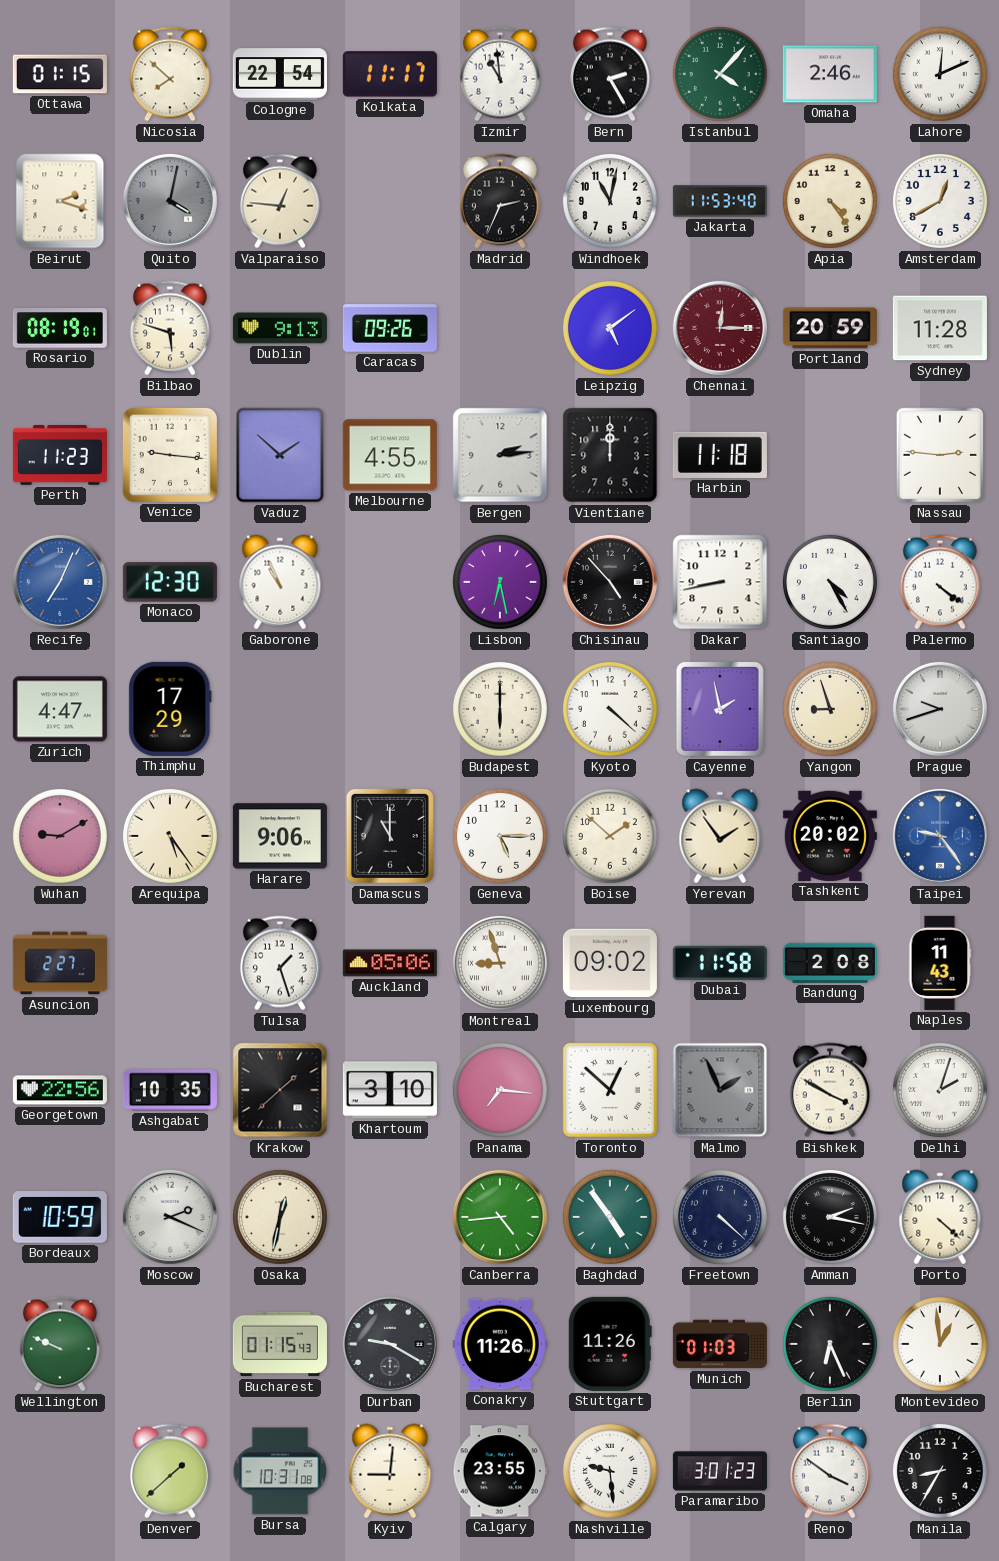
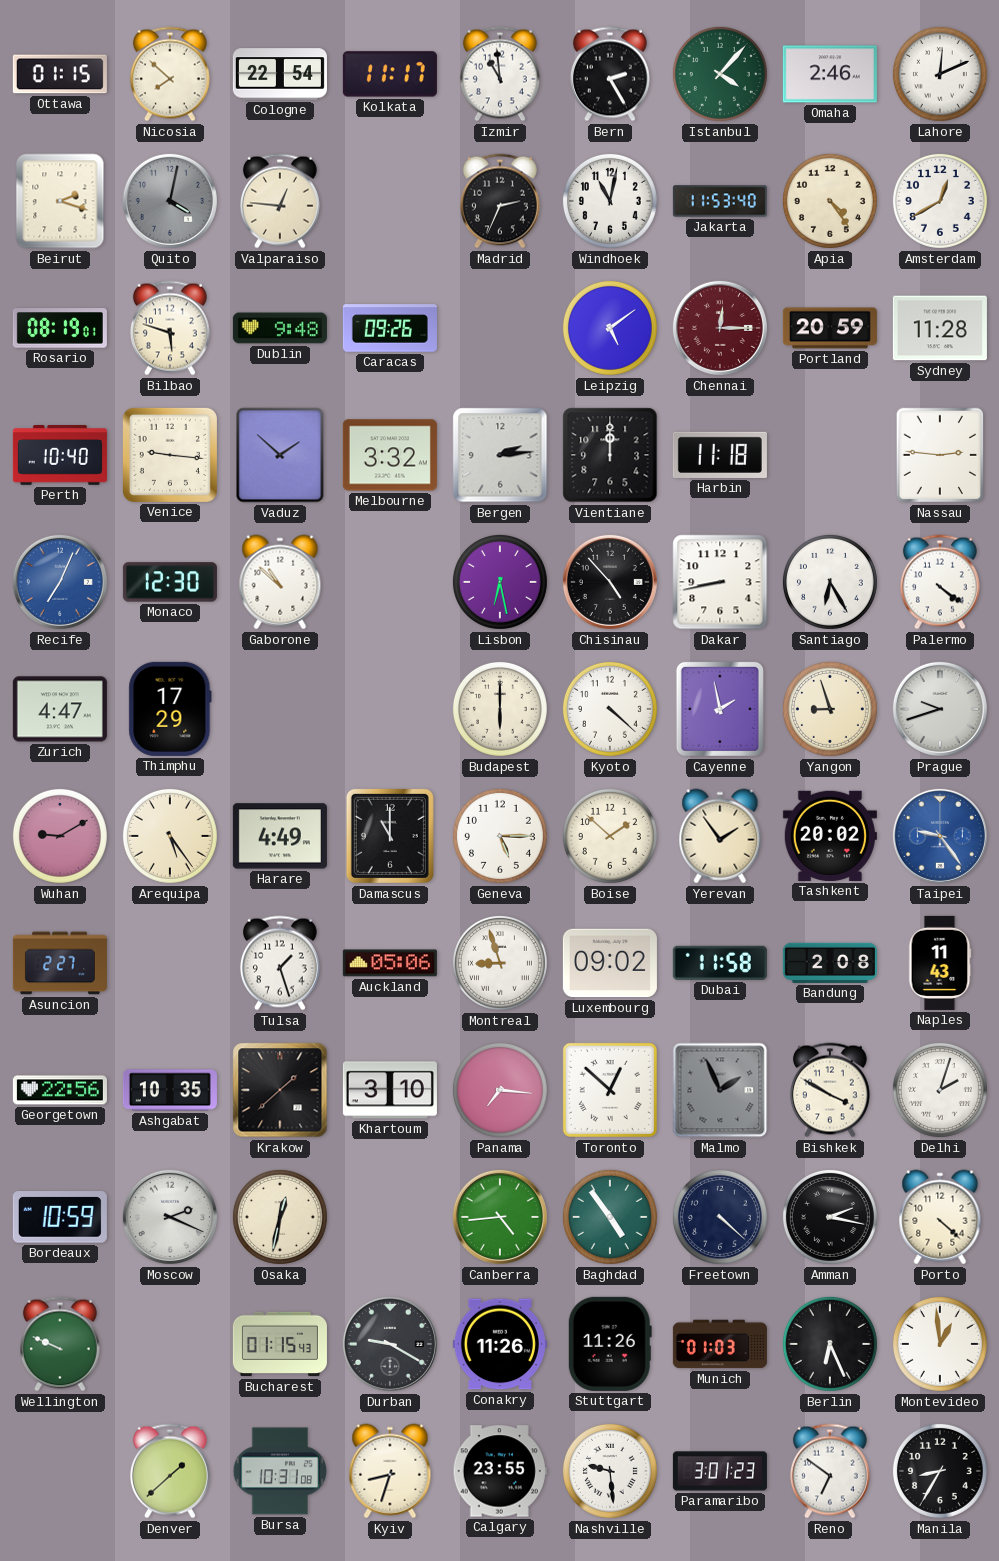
Dublin: 9:13 -> 9:48
Perth: 11:23 -> 10:40
Melbourne: 4:55 -> 3:32
Gaborone: 10:56 -> 10:52
Santiago: 4:25 -> 6:25
Harare: 9:06 -> 4:49
Kyiv: 9:01 -> 8:33
Reno: 3:51 -> 6:51
